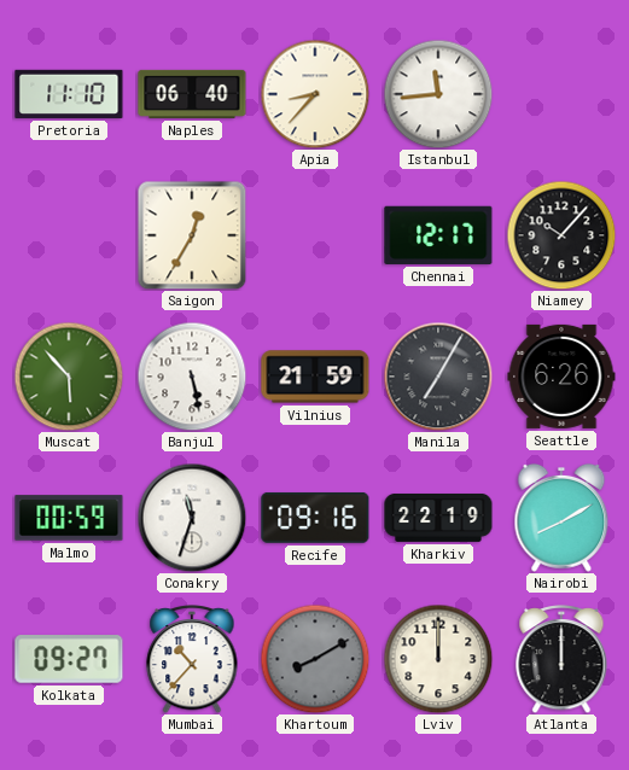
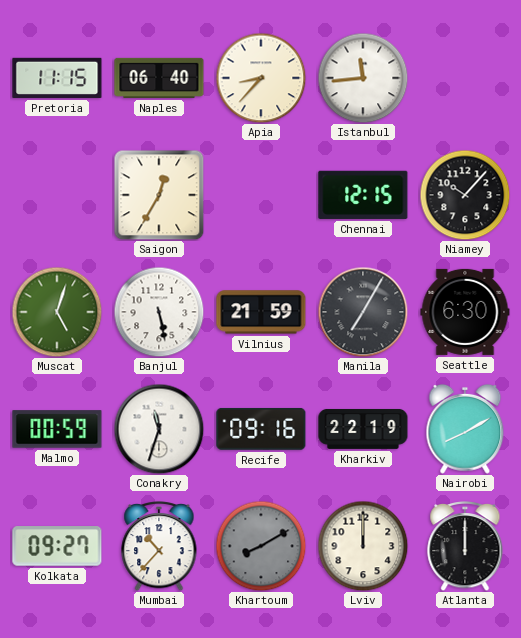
Pretoria: 11:10 -> 11:15
Chennai: 12:17 -> 12:15
Muscat: 5:53 -> 5:03
Seattle: 6:26 -> 6:30
